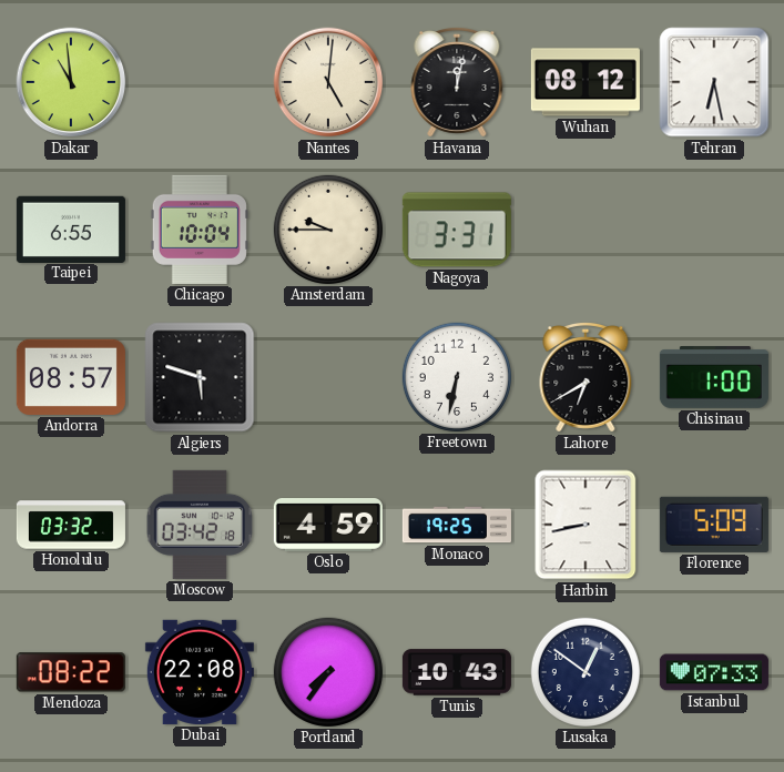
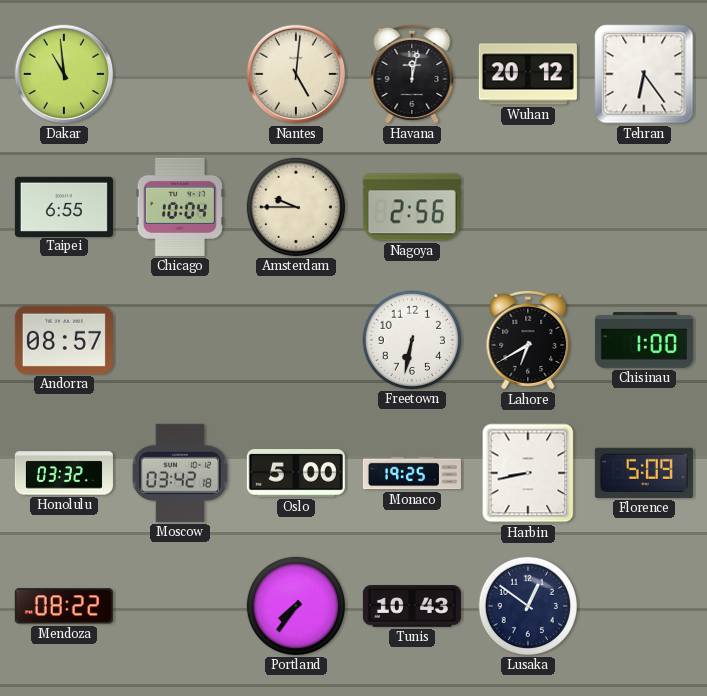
Wuhan: 08:12 -> 20:12
Tehran: 6:28 -> 6:24
Nagoya: 3:31 -> 2:56
Algiers: 5:48 -> none
Oslo: 4:59 -> 5:00
Dubai: 22:08 -> none
Istanbul: 07:33 -> none
